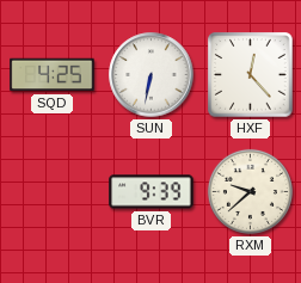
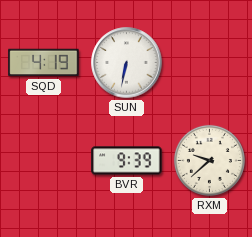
SQD: 4:25 -> 4:19
HXF: 12:23 -> none
